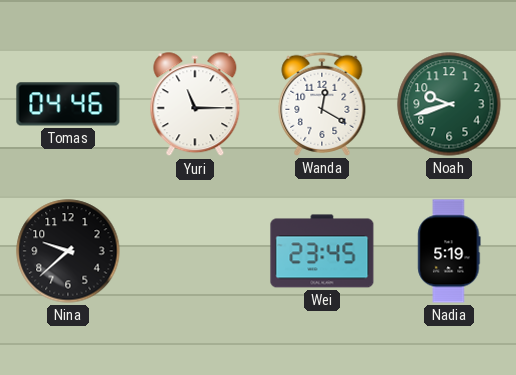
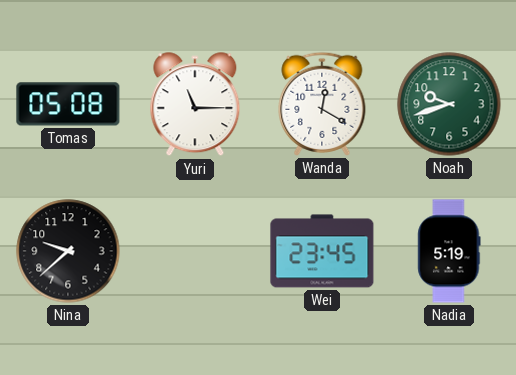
Tomas: 04:46 -> 05:08
